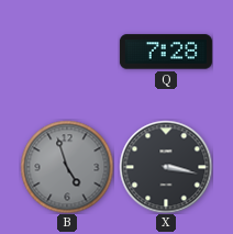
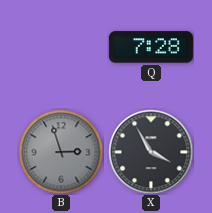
B: 4:57 -> 2:57
X: 3:17 -> 3:55
